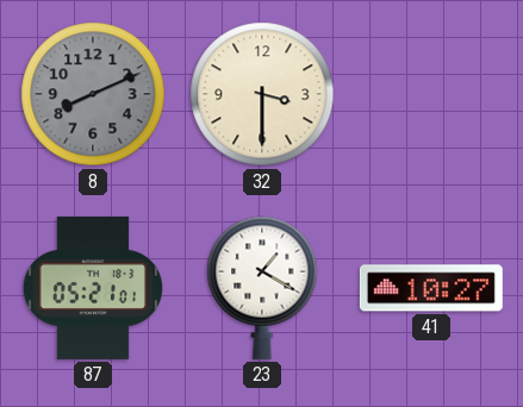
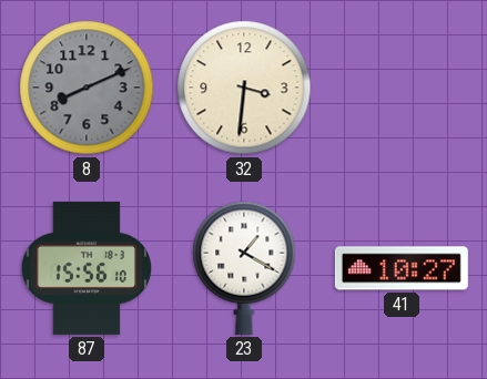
32: 3:30 -> 3:31
87: 05:21 -> 15:56
